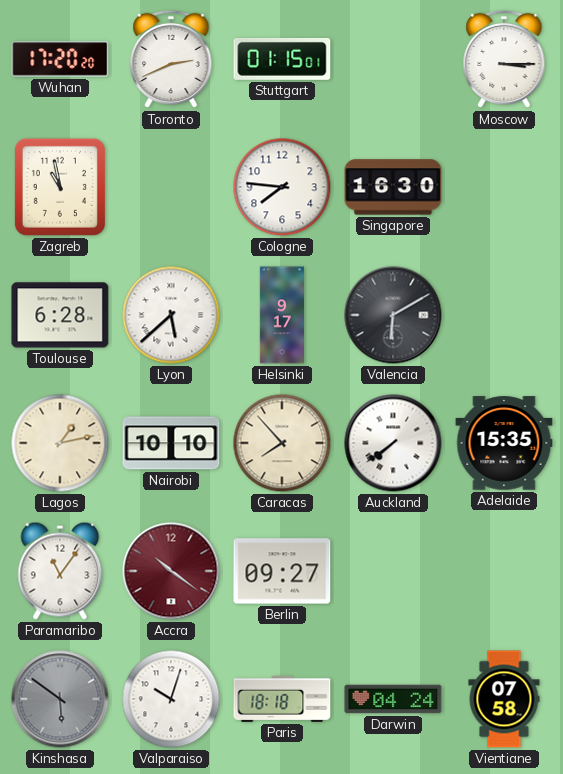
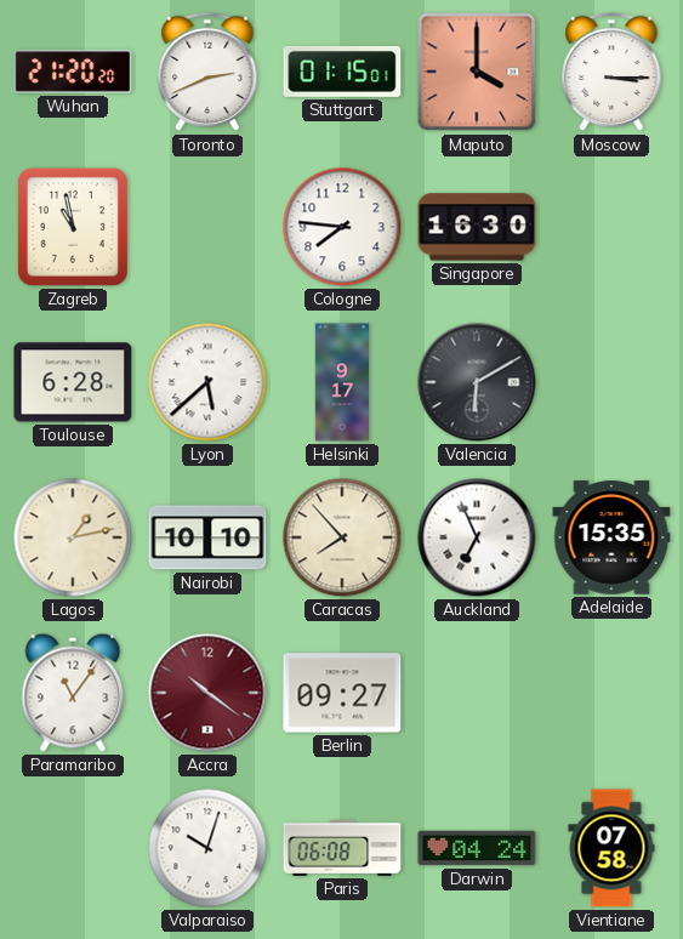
Wuhan: 17:20 -> 21:20
Maputo: none -> 4:00
Auckland: 7:39 -> 6:56
Kinshasa: 5:51 -> none
Paris: 18:18 -> 06:08
